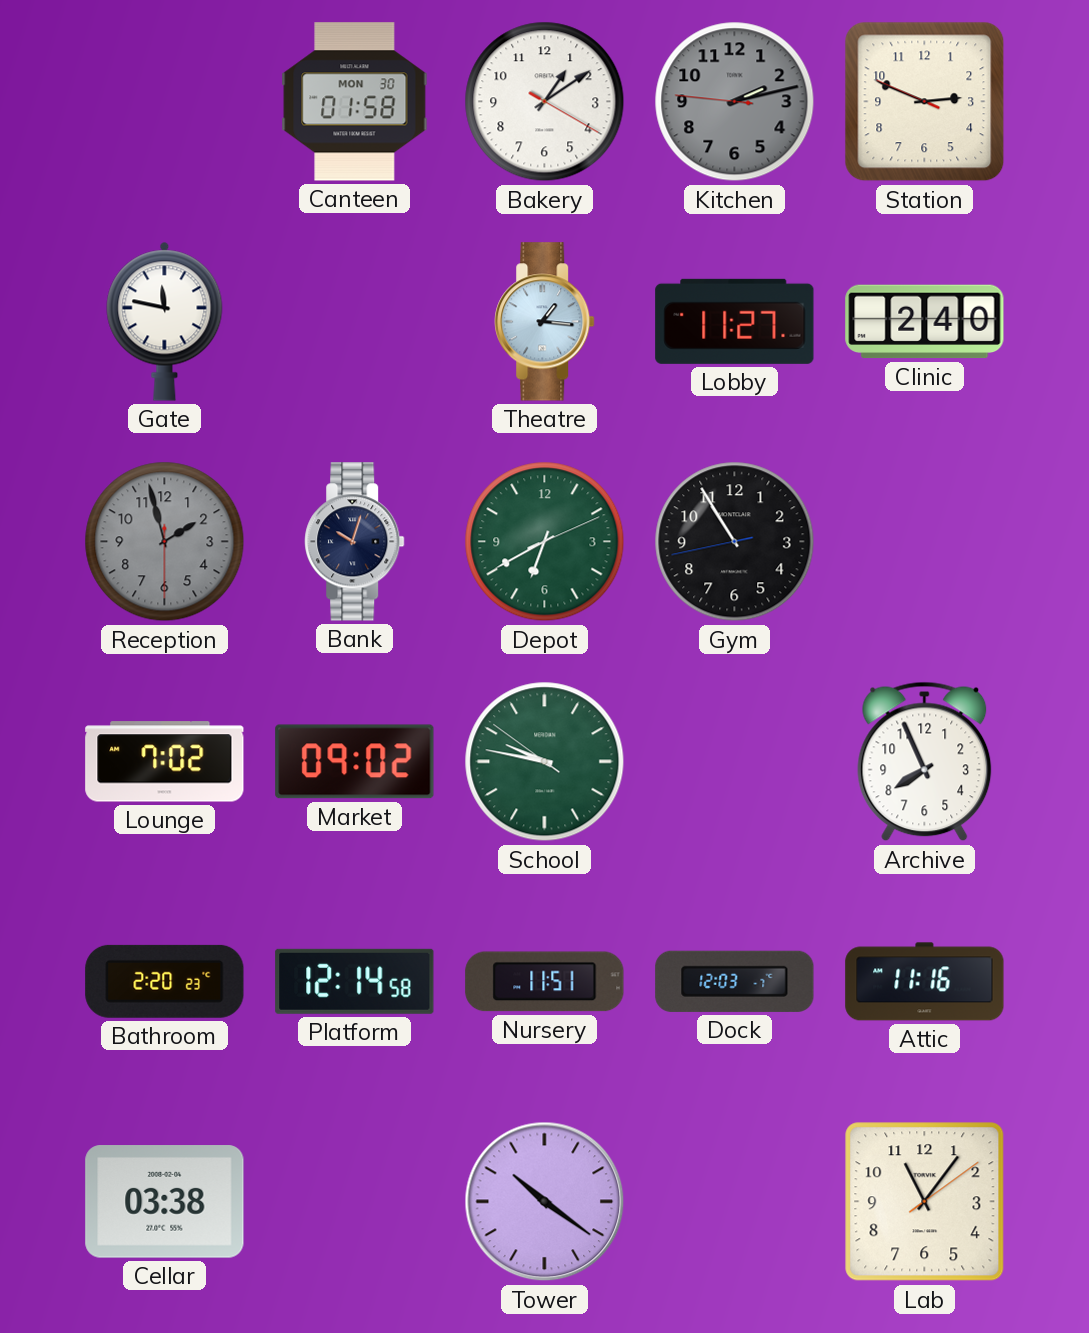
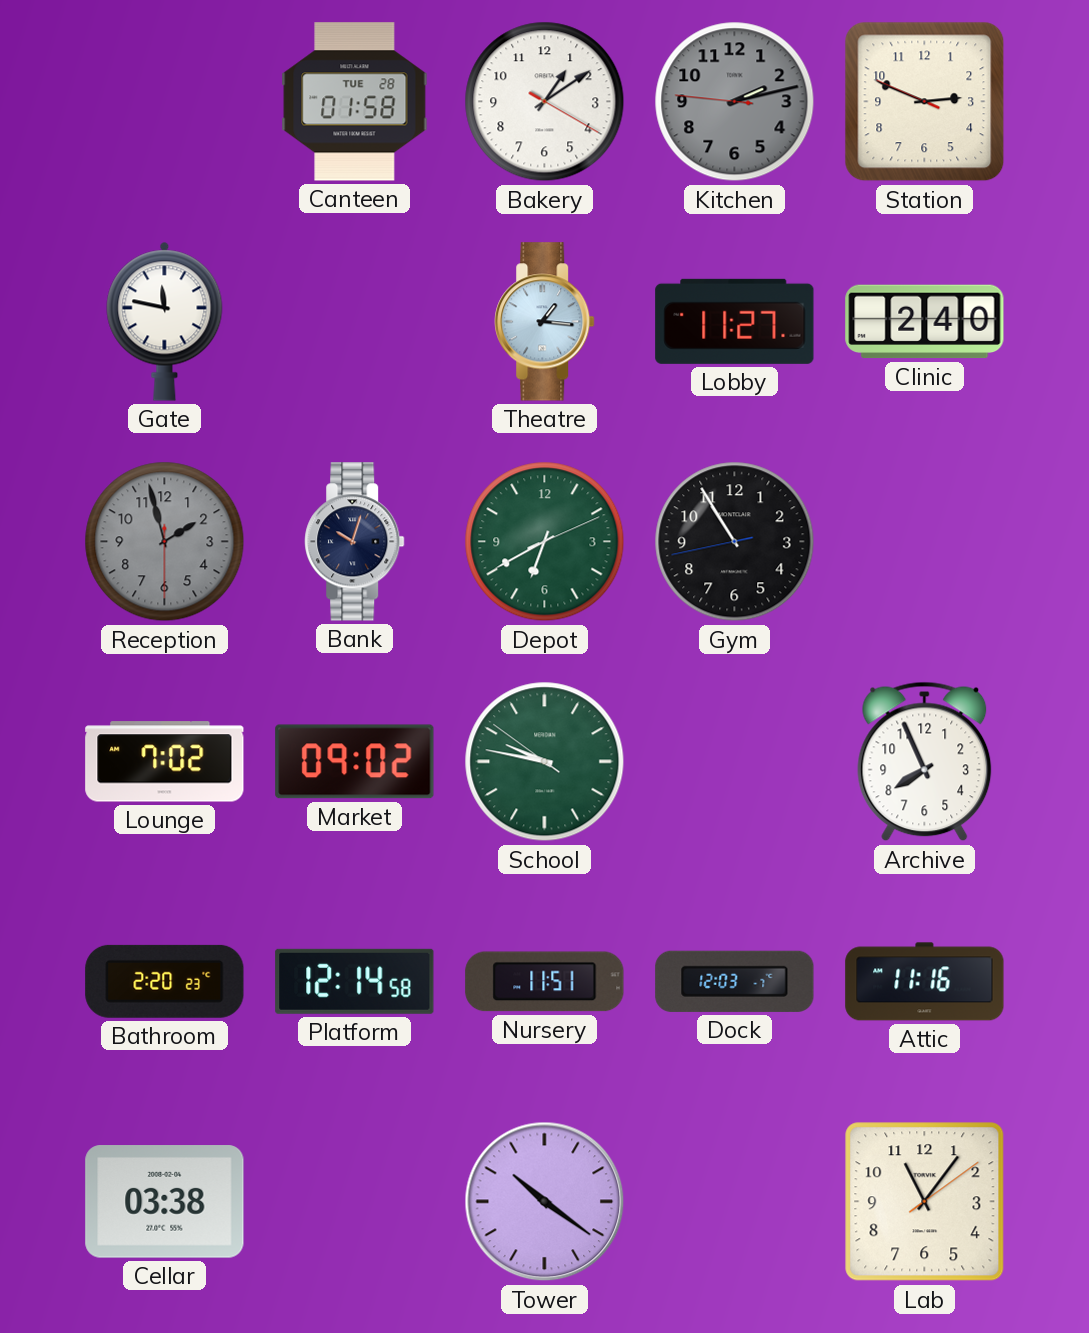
Canteen date: MON 30 -> TUE 28
